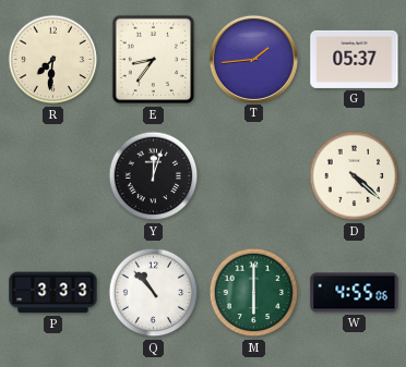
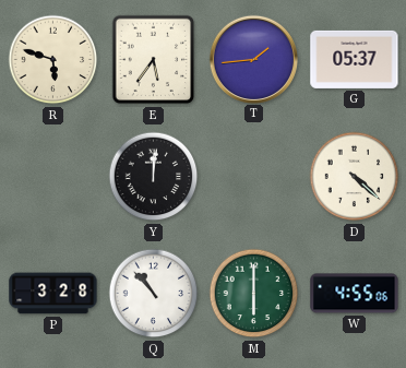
R: 7:31 -> 5:48
E: 8:36 -> 5:36
Y: 12:03 -> 12:01
P: 3:33 -> 3:28
